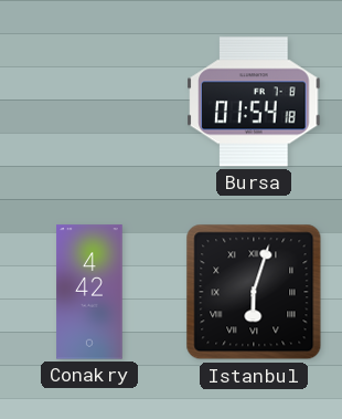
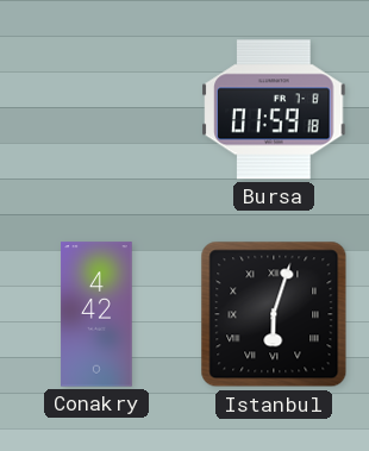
Bursa: 01:54 -> 01:59
